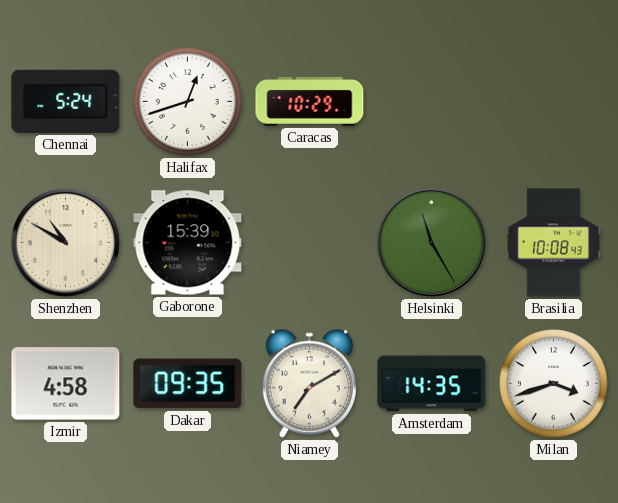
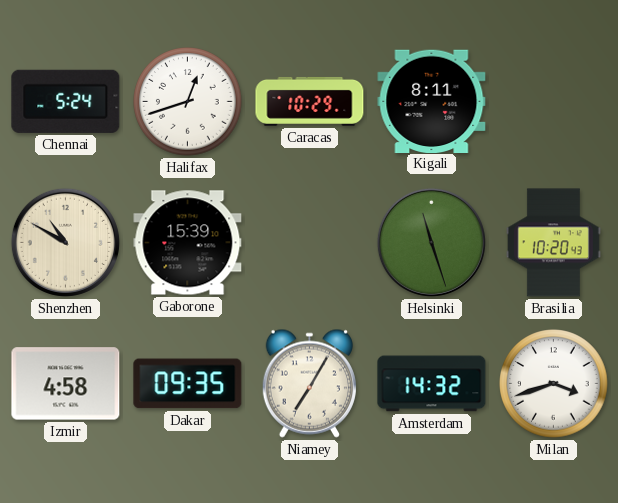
Kigali: none -> 8:11
Helsinki: 11:25 -> 11:27
Brasilia: 10:08 -> 10:20
Niamey: 7:10 -> 7:05
Amsterdam: 14:35 -> 14:32
